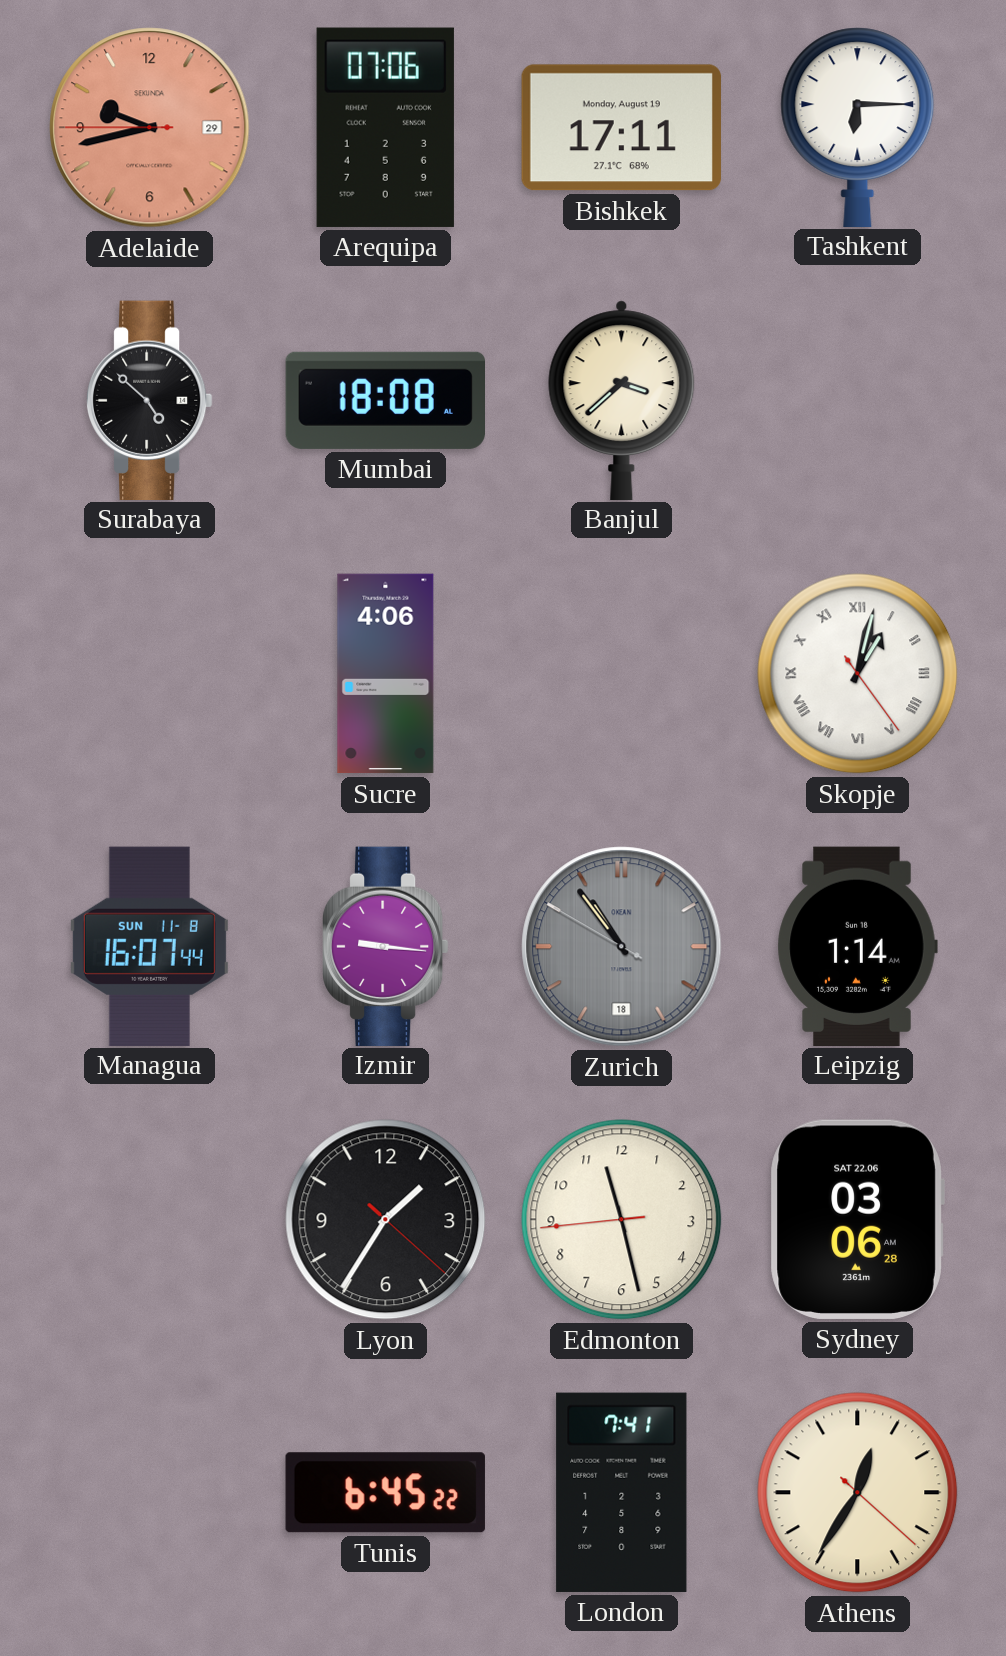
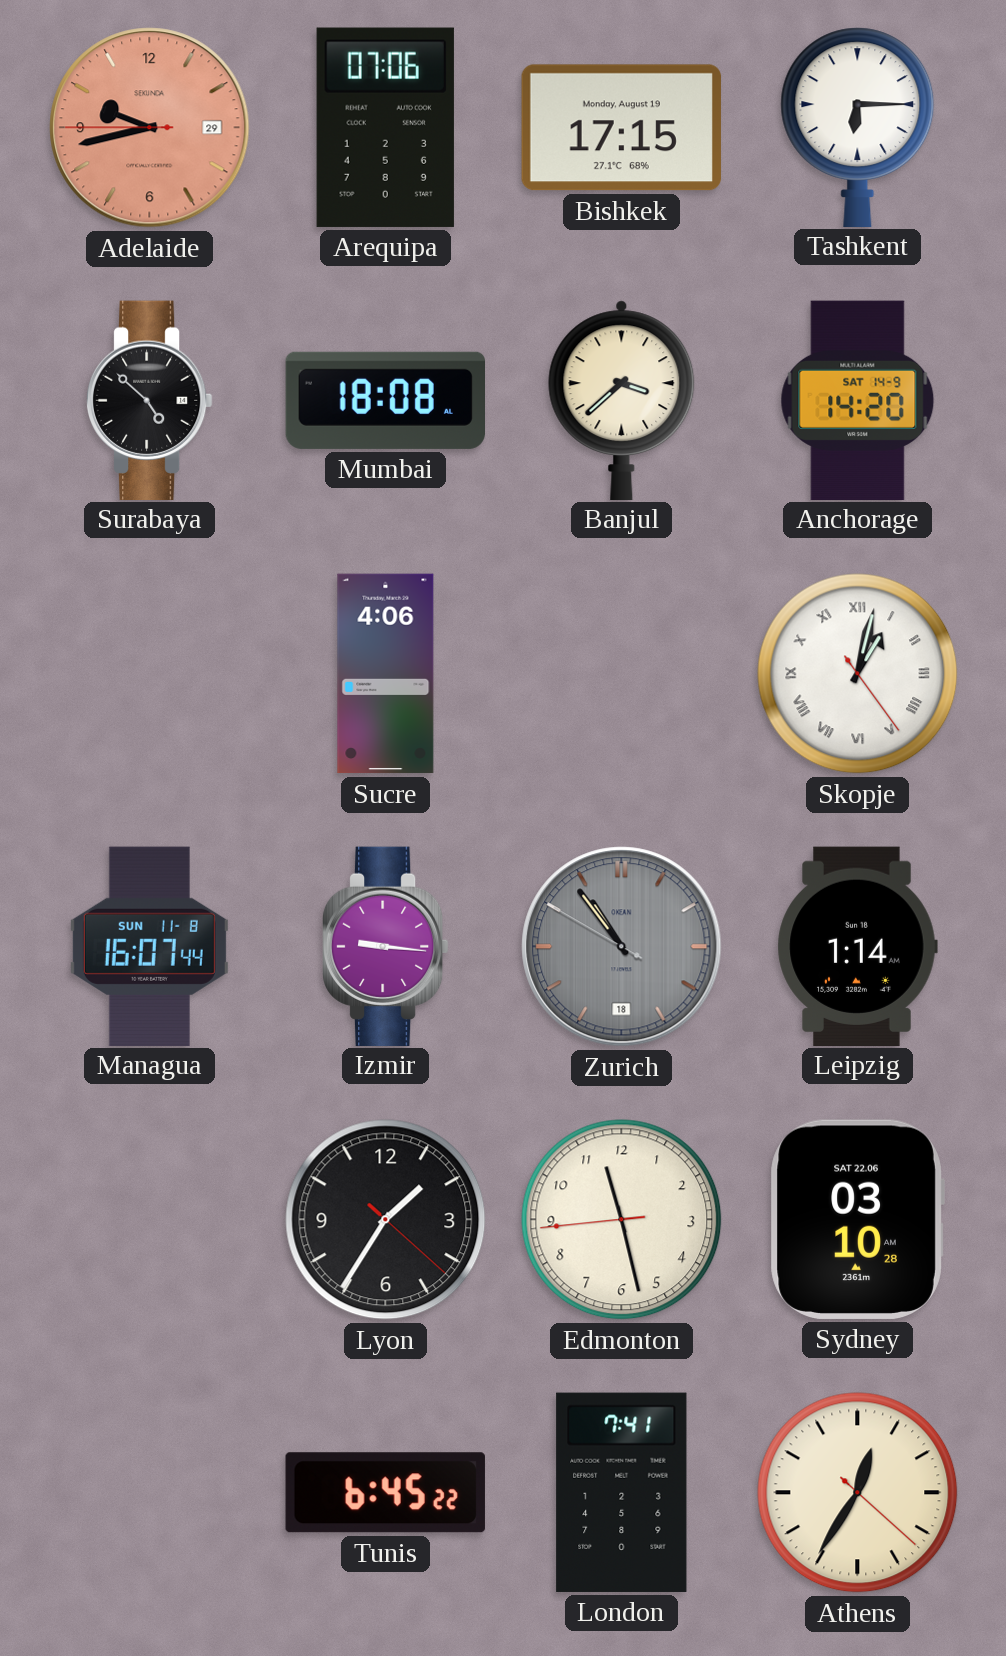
Bishkek: 17:11 -> 17:15
Anchorage: none -> 14:20
Sydney: 03:06 -> 03:10
